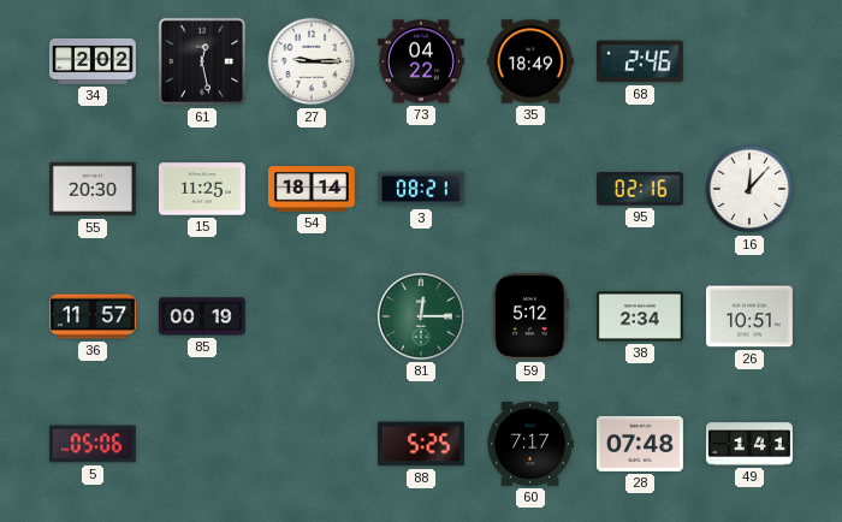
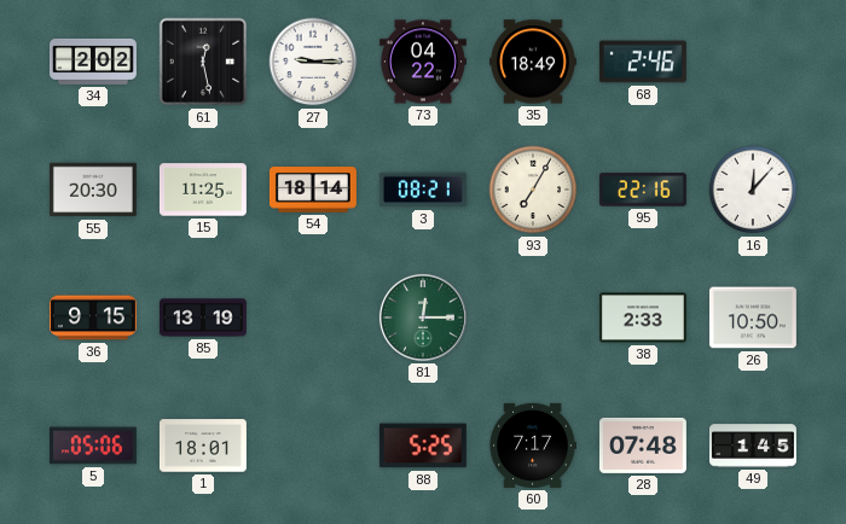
93: none -> 7:05
95: 02:16 -> 22:16
36: 11:57 -> 9:15
85: 00:19 -> 13:19
59: 5:12 -> none
38: 2:34 -> 2:33
26: 10:51 -> 10:50
1: none -> 18:01
49: 1:41 -> 1:45
